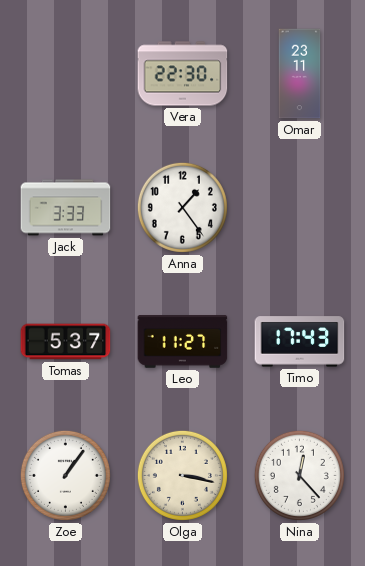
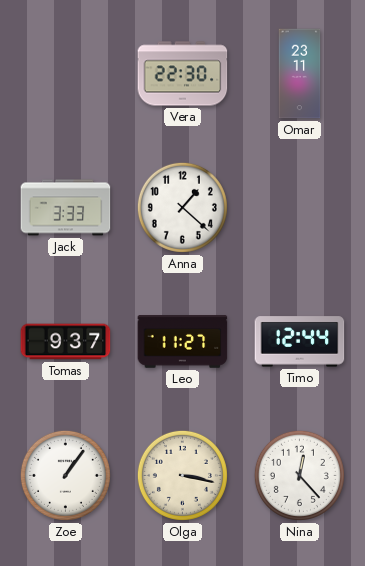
Anna: 1:24 -> 1:22
Tomas: 5:37 -> 9:37
Timo: 17:43 -> 12:44
